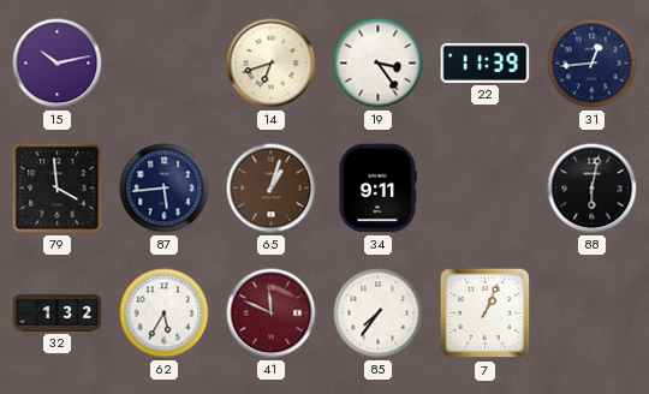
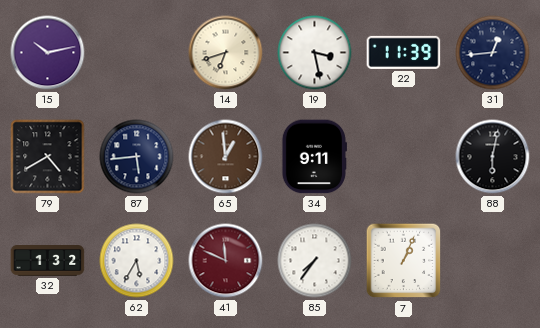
19: 3:24 -> 3:28
79: 3:59 -> 4:40
65: 1:03 -> 12:59
